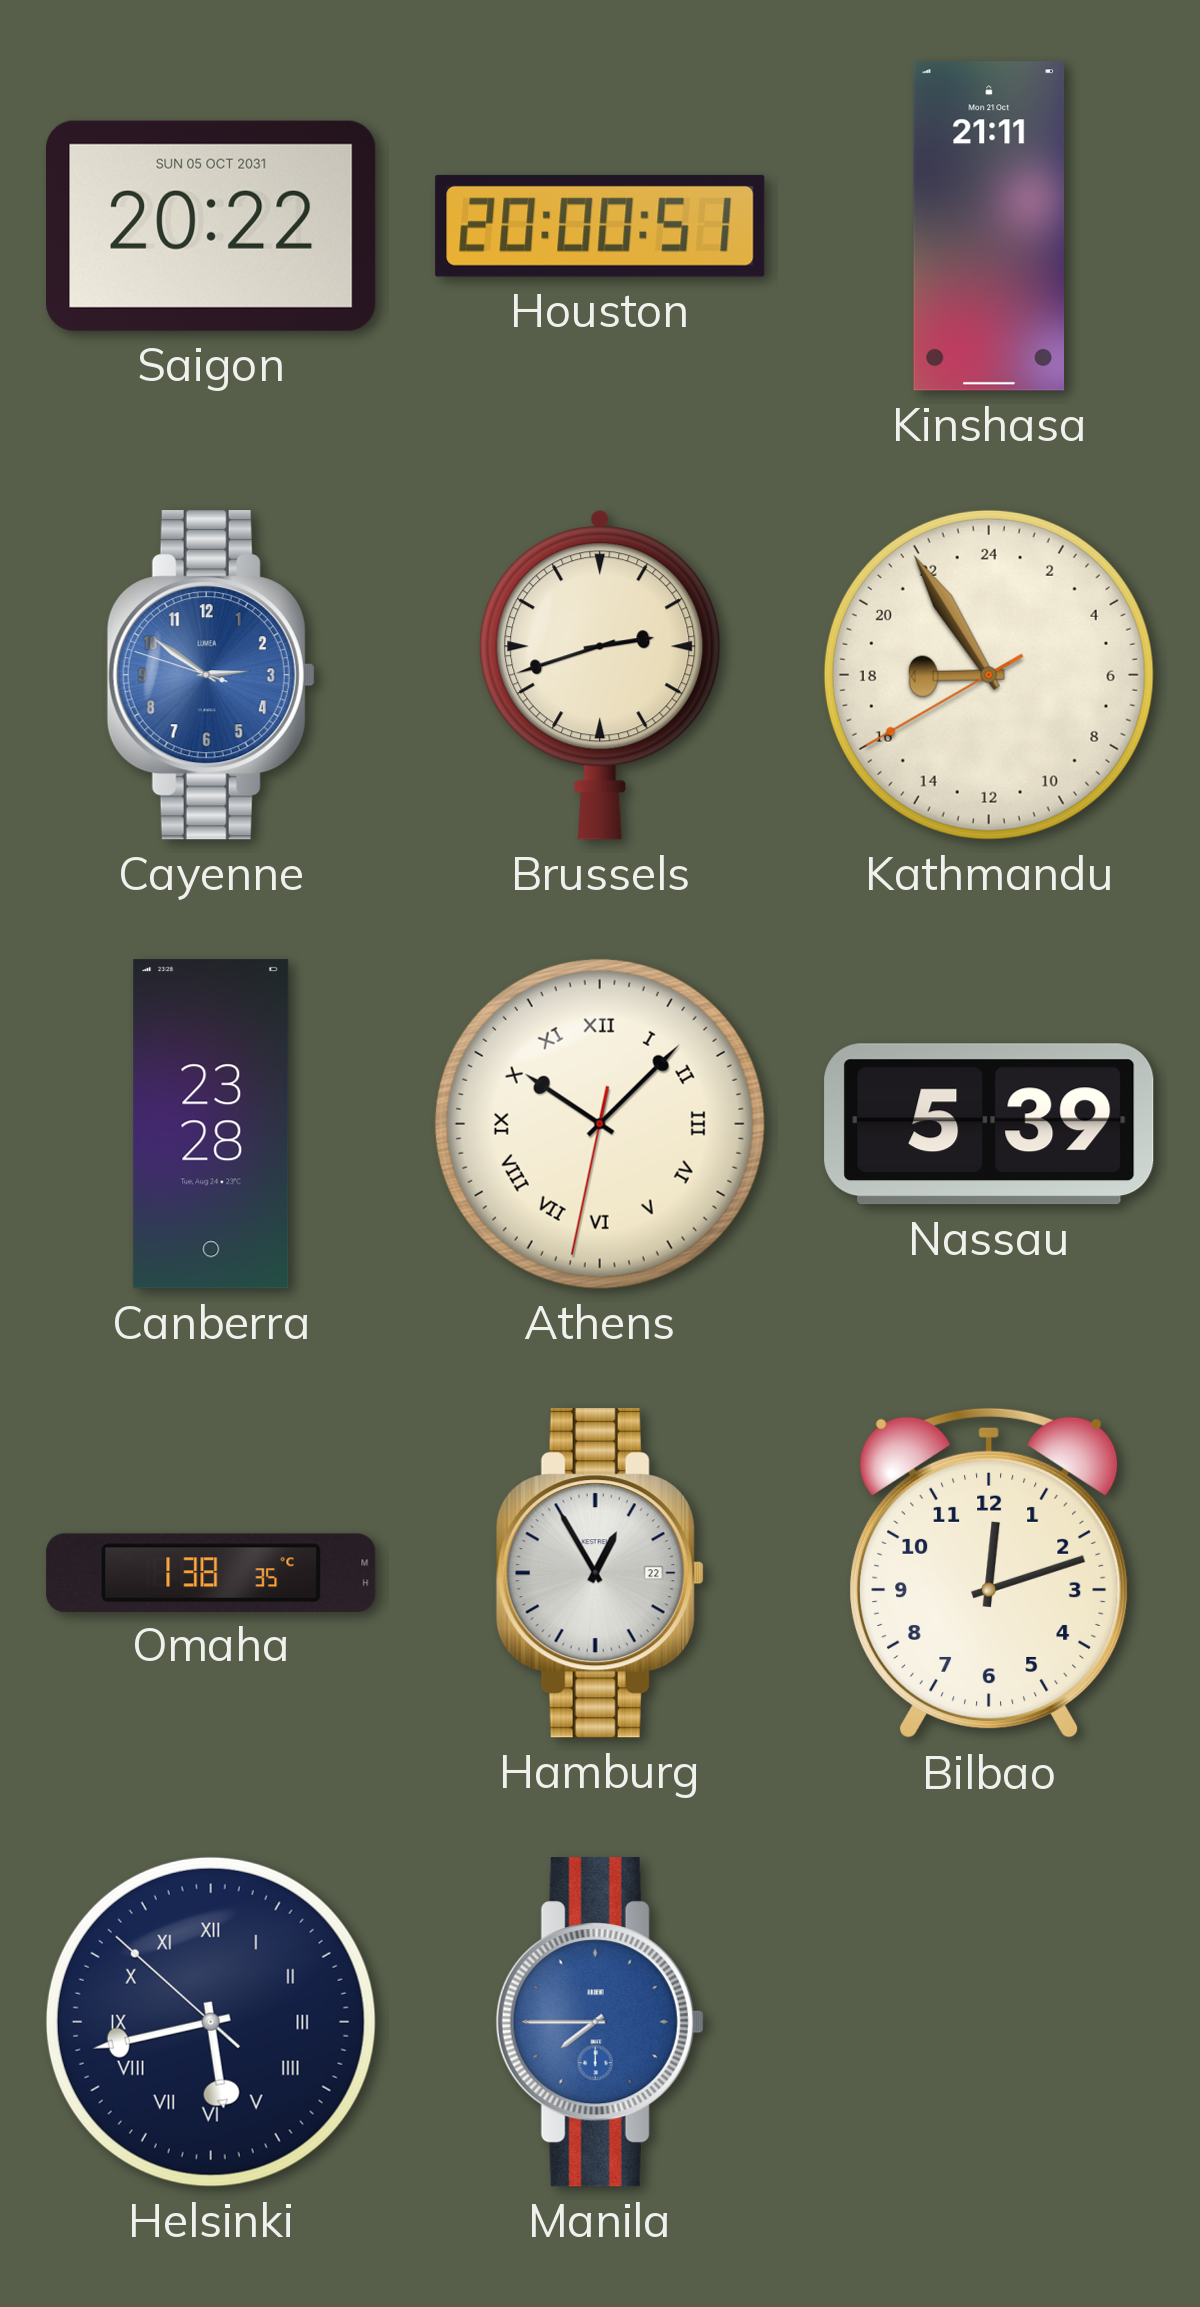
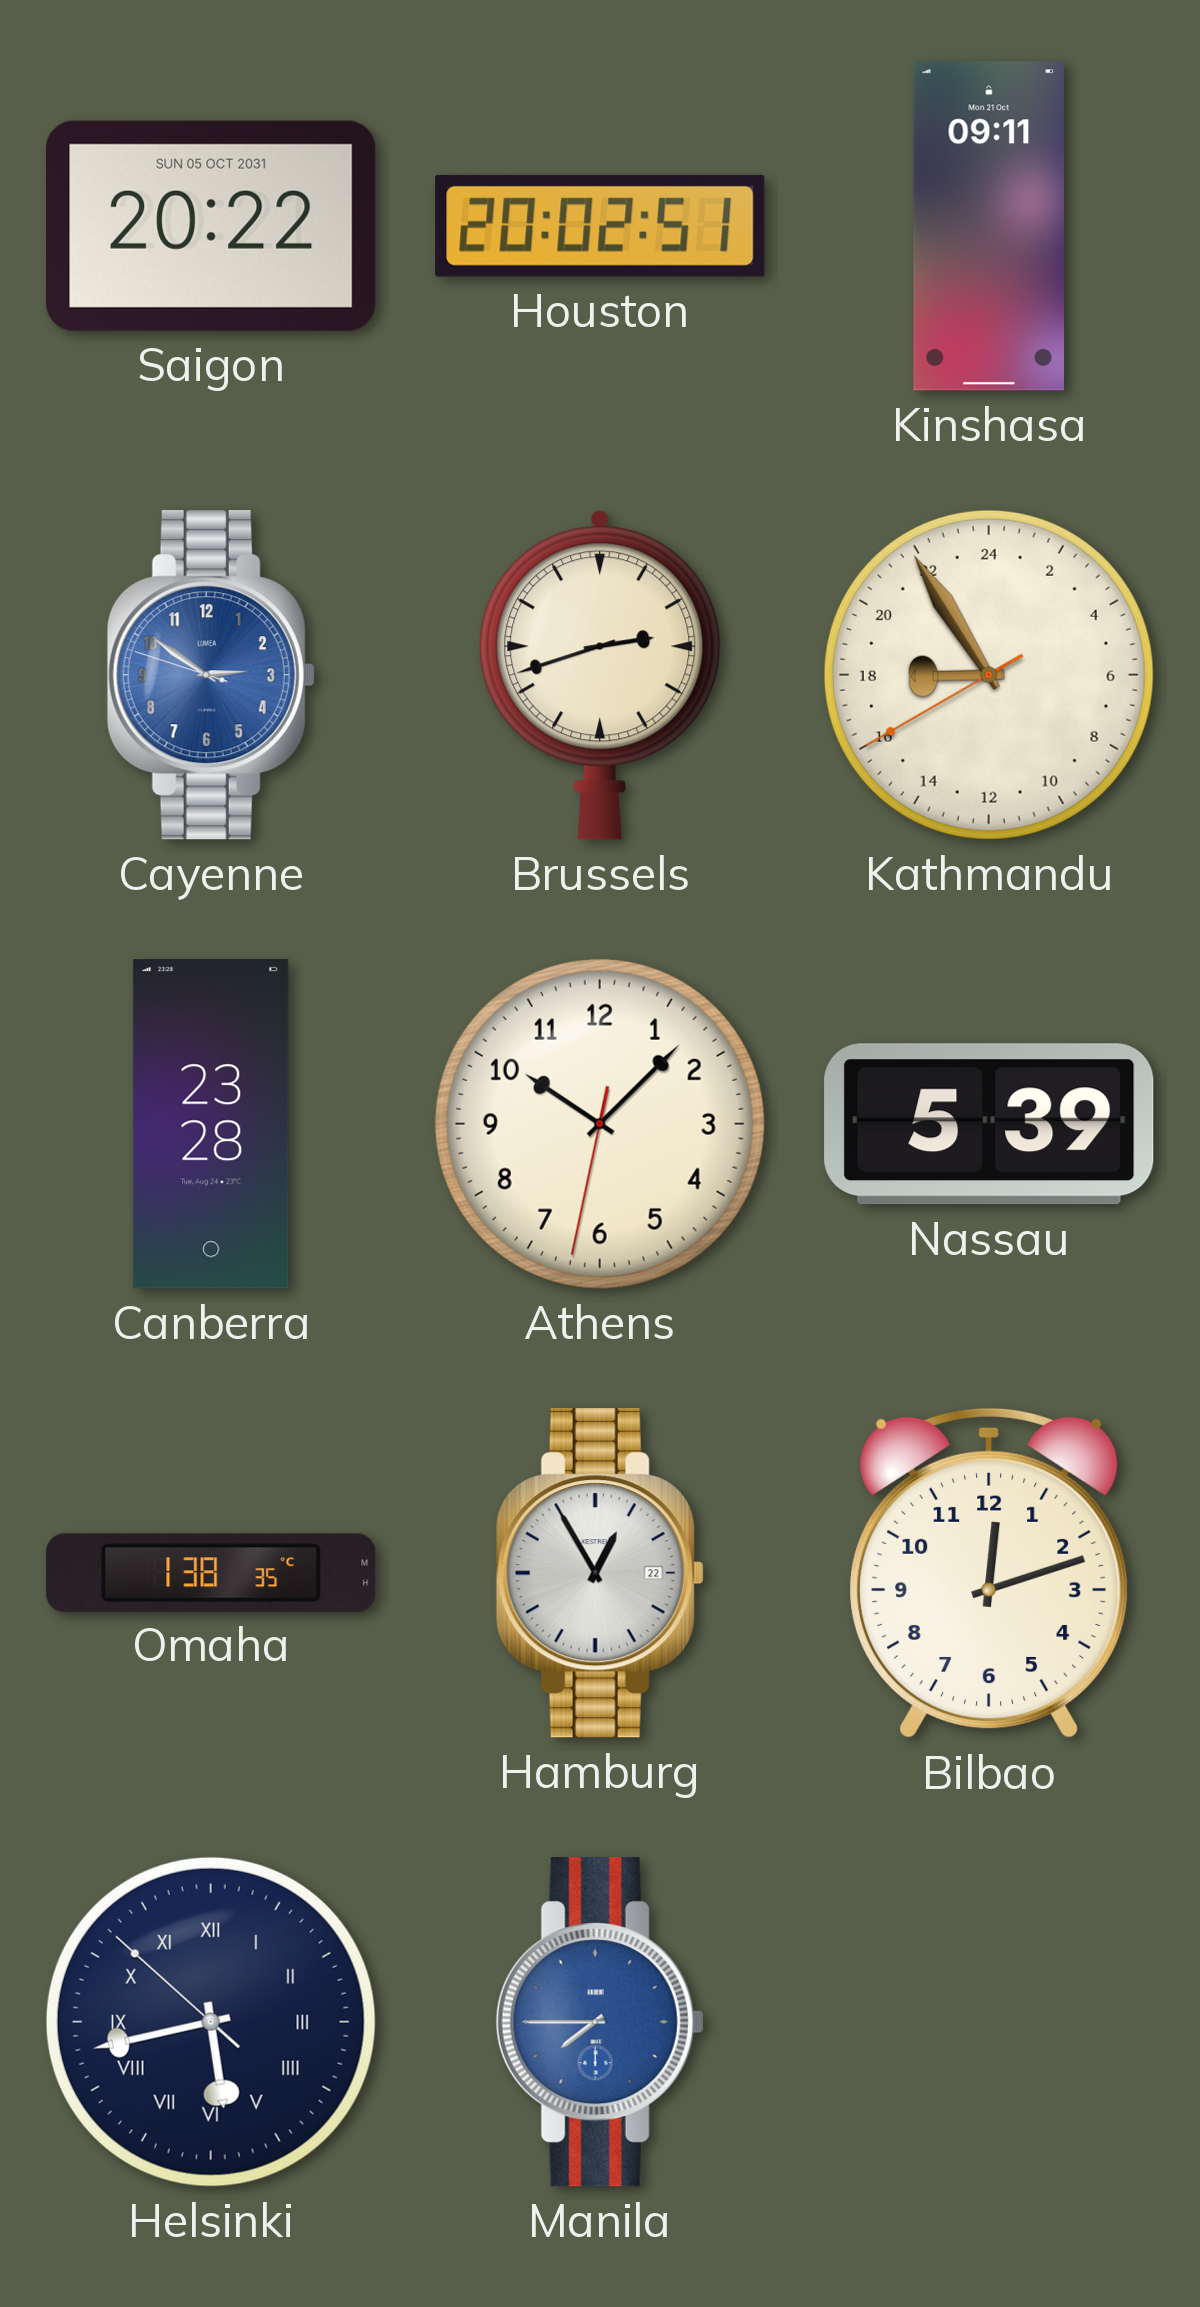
Houston: 20:00 -> 20:02
Kinshasa: 21:11 -> 09:11
Athens numerals: Roman -> Arabic
